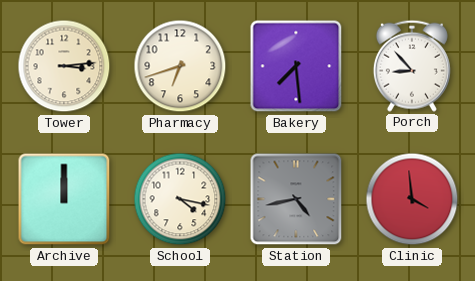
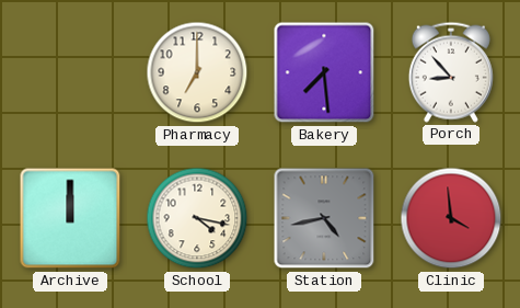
Tower: 3:14 -> none
Pharmacy: 6:42 -> 7:00
